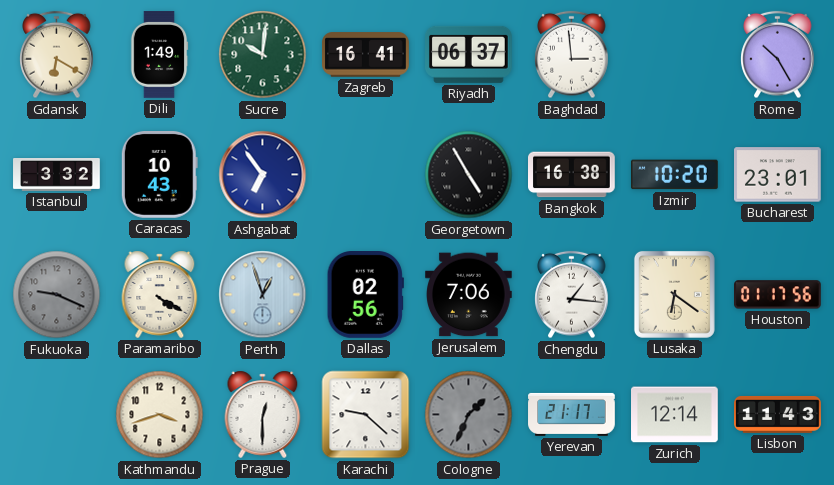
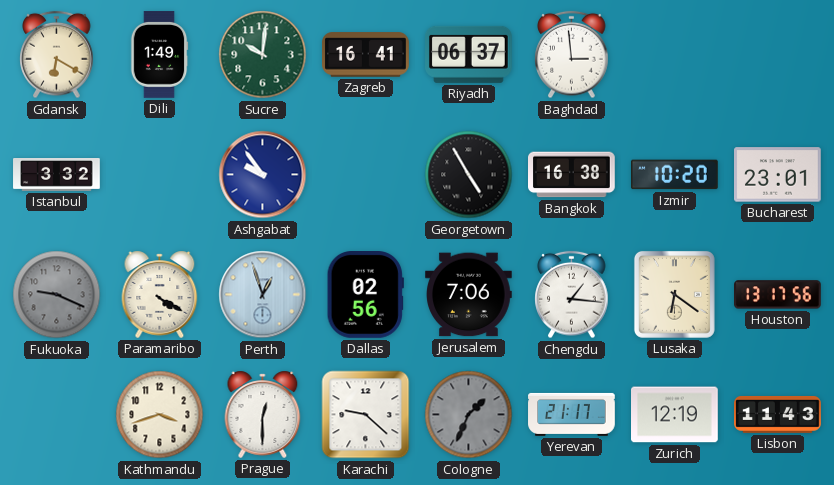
Rome: 10:25 -> none
Caracas: 10:43 -> none
Ashgabat: 6:54 -> 9:54
Houston: 01:17 -> 13:17
Zurich: 12:14 -> 12:19
